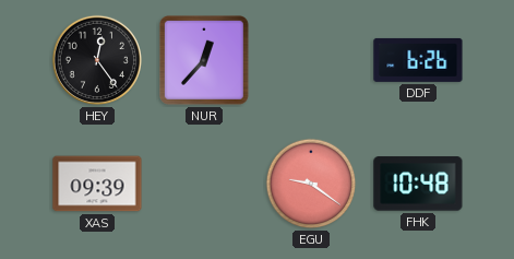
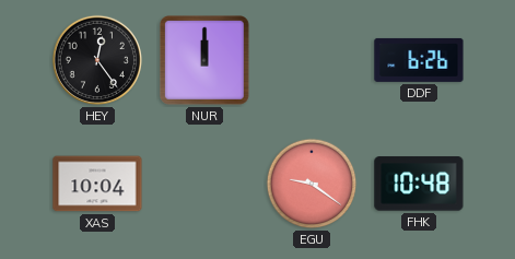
NUR: 12:37 -> 12:00
XAS: 09:39 -> 10:04
